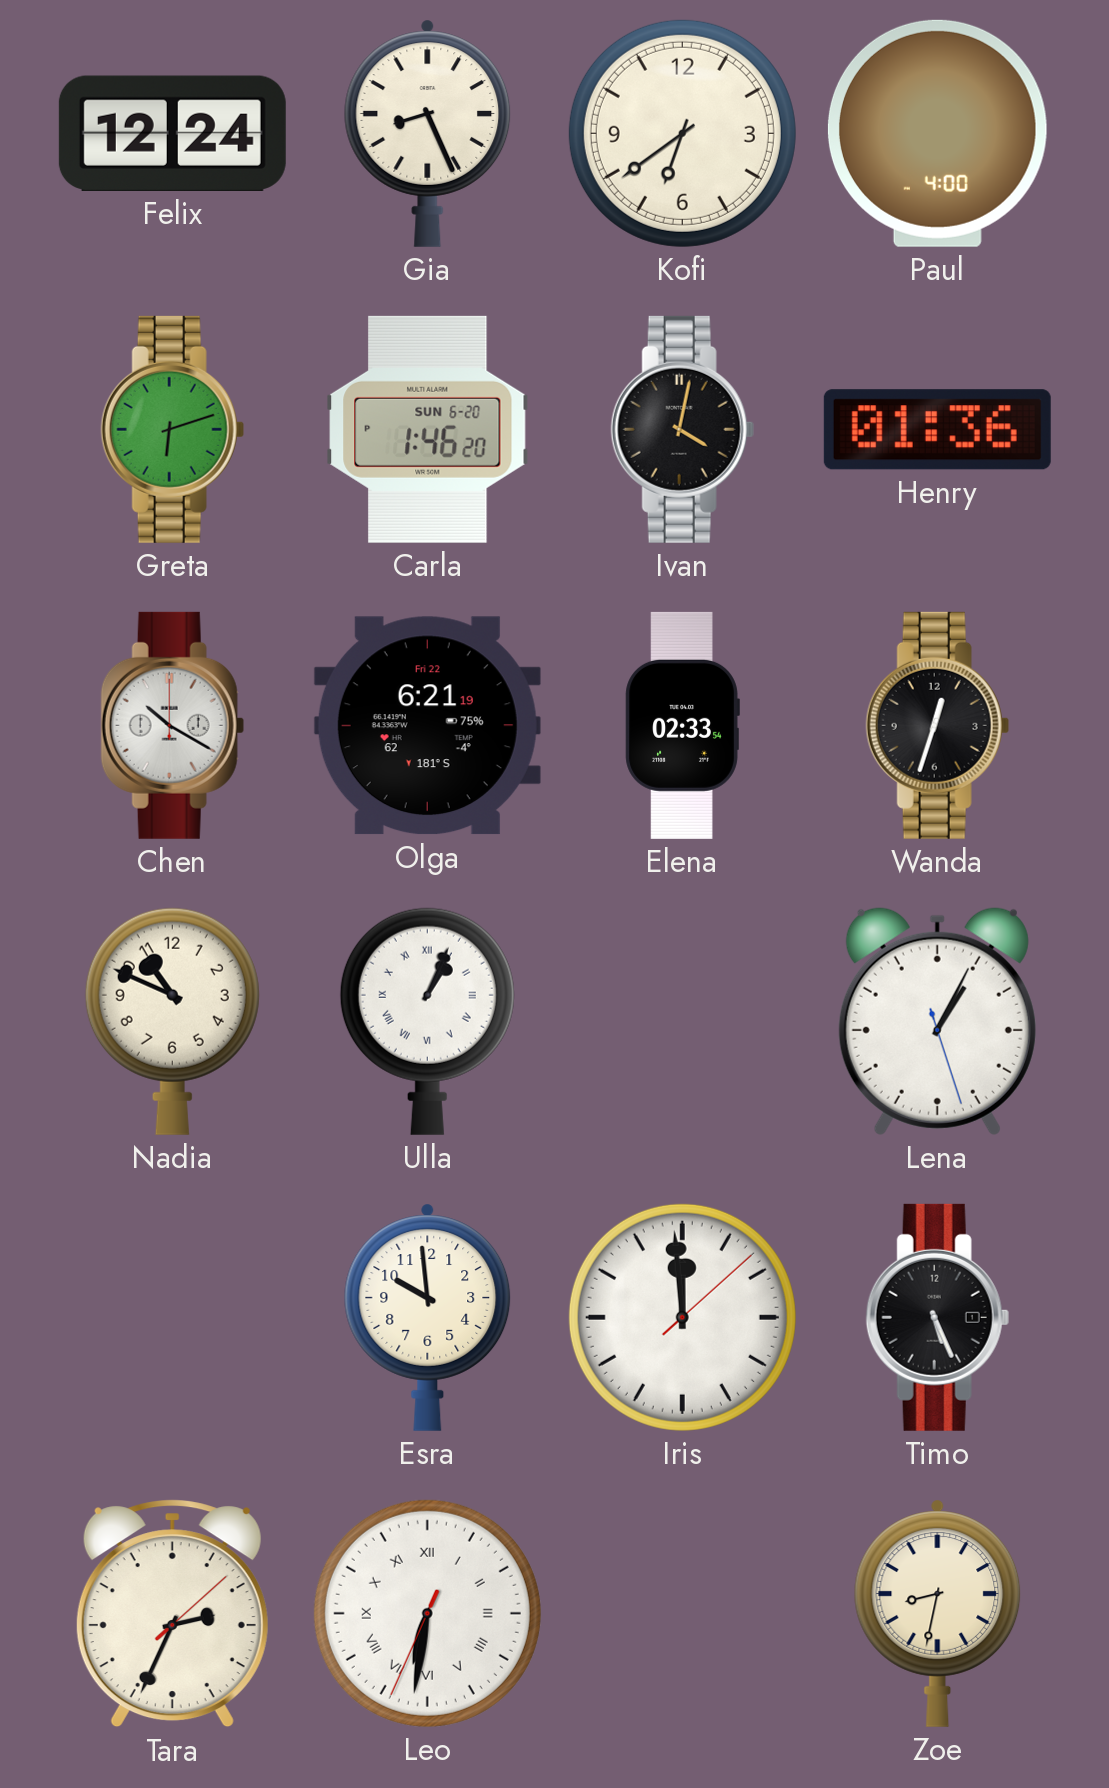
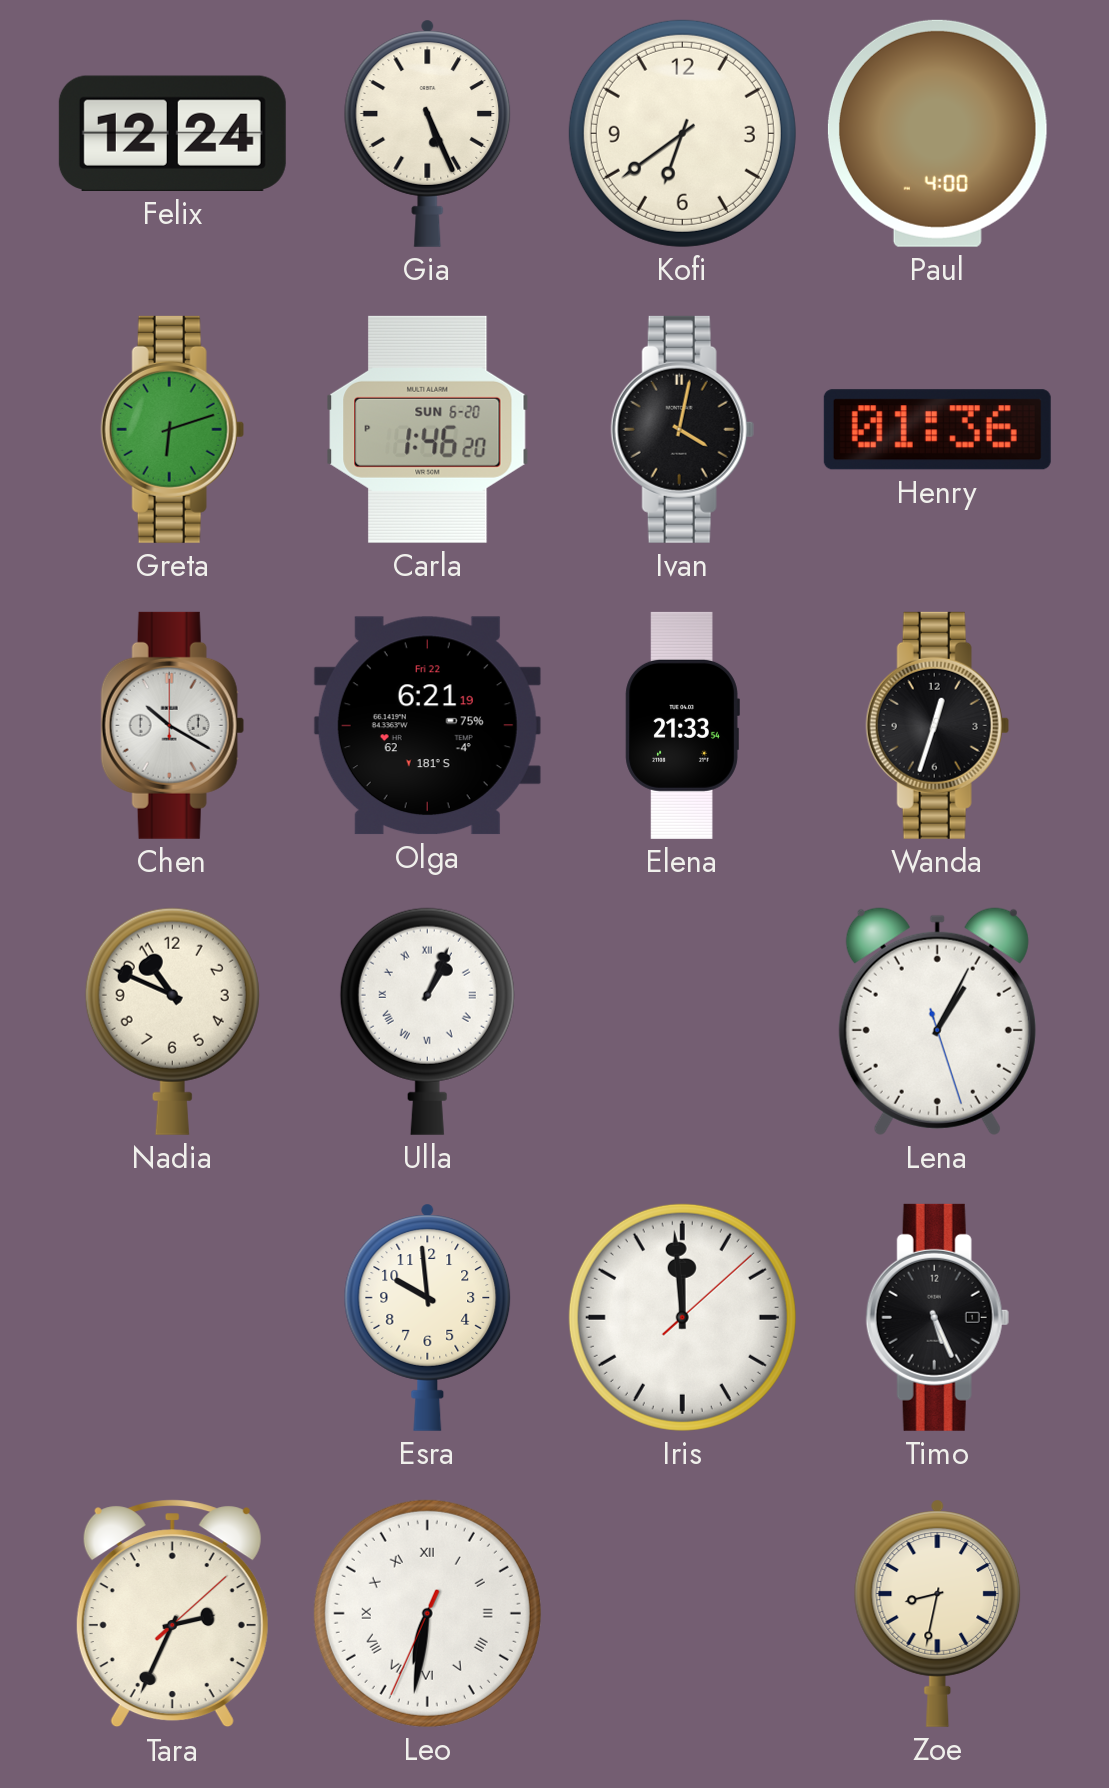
Gia: 8:26 -> 5:26
Elena: 02:33 -> 21:33
